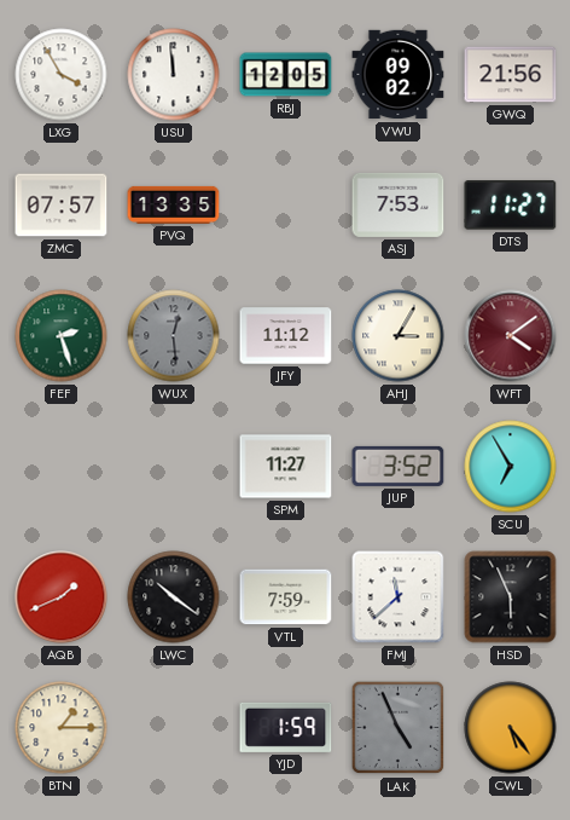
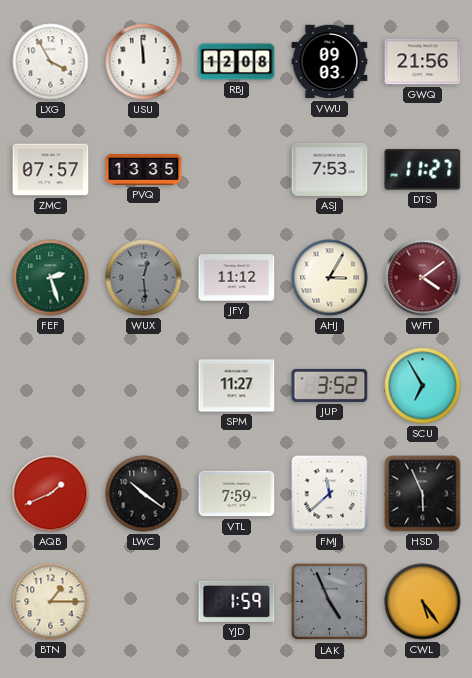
RBJ: 12:05 -> 12:08
VWU: 09:02 -> 09:03
